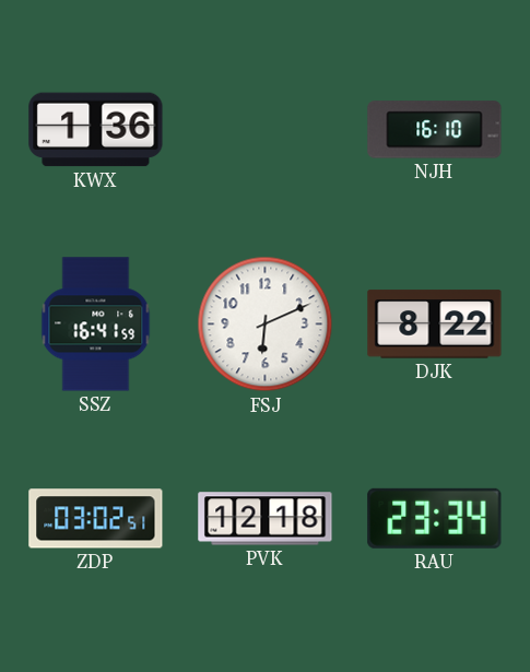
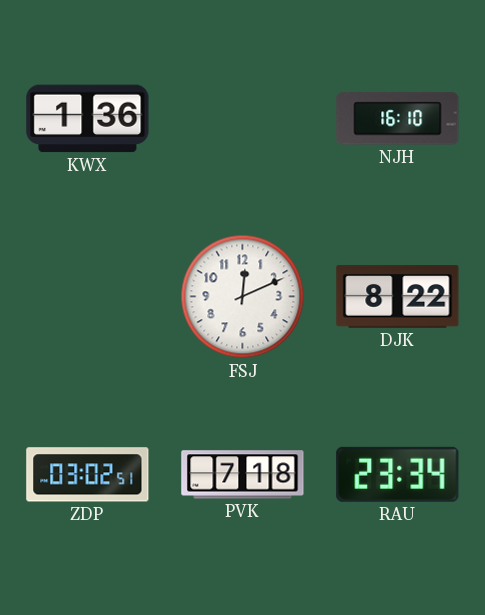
SSZ: 16:41 -> none
FSJ: 6:11 -> 12:11
PVK: 12:18 -> 7:18
